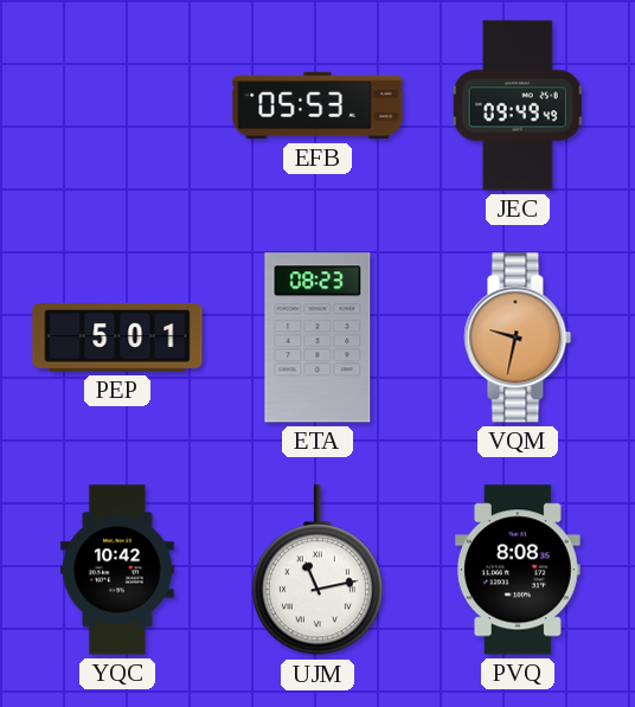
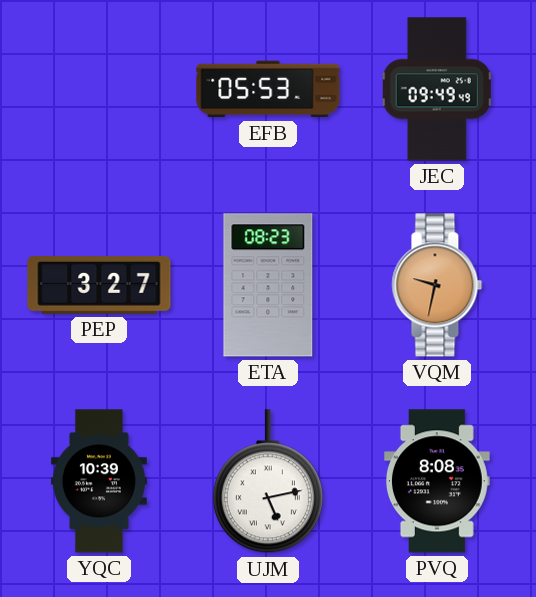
PEP: 5:01 -> 3:27
YQC: 10:42 -> 10:39
UJM: 11:13 -> 5:13
